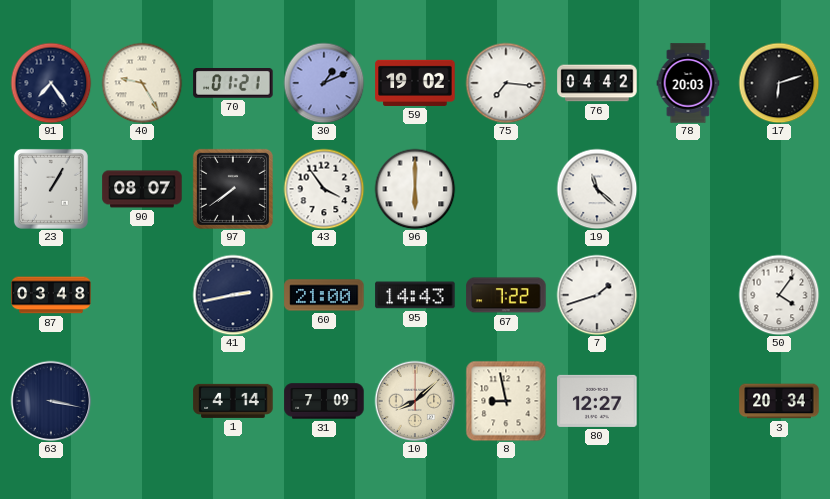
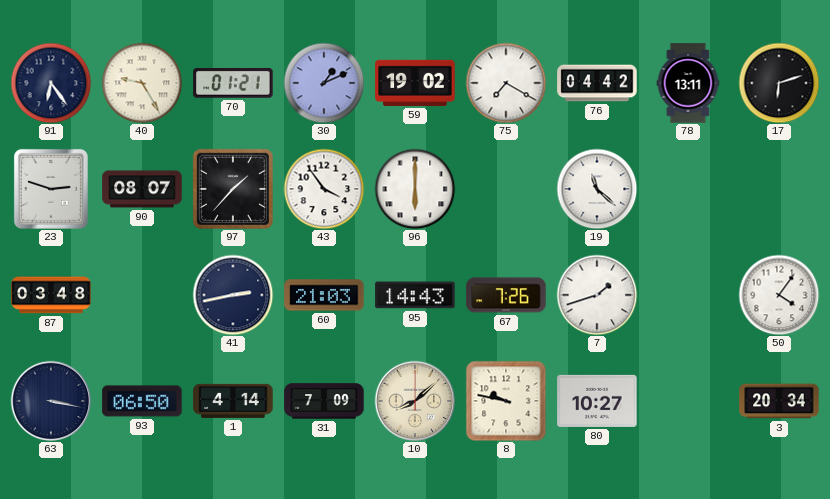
91: 7:24 -> 6:24
75: 7:16 -> 7:20
78: 20:03 -> 13:11
23: 1:05 -> 2:48
97: 7:39 -> 1:37
60: 21:00 -> 21:03
67: 7:22 -> 7:26
93: none -> 06:50
8: 8:58 -> 9:47
80: 12:27 -> 10:27
